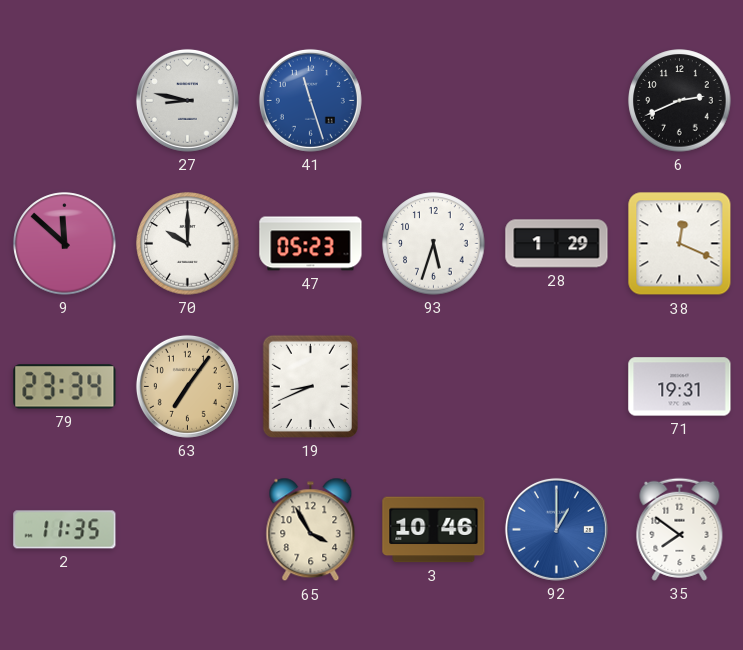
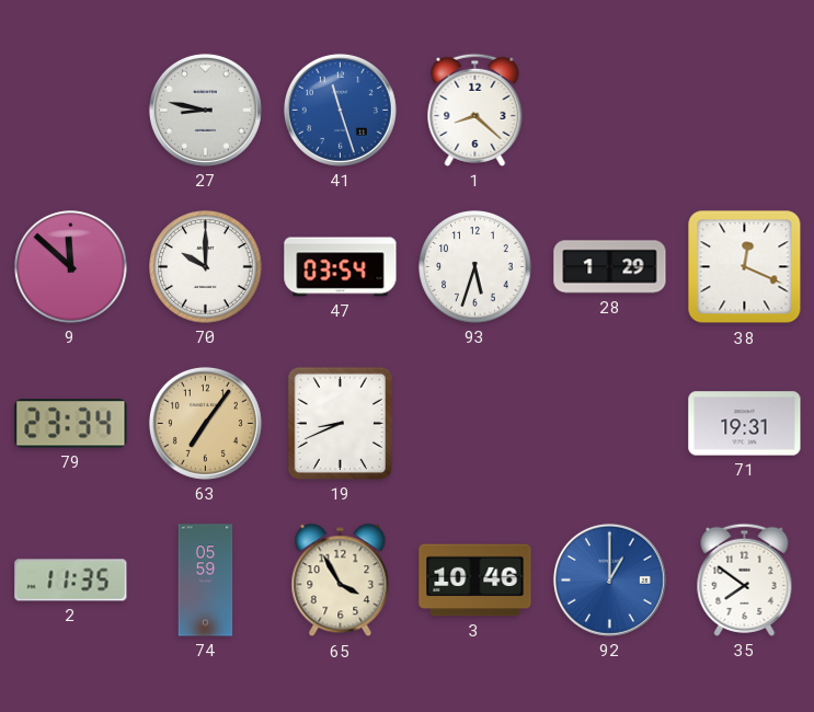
1: none -> 8:22
6: 2:41 -> none
47: 05:23 -> 03:54
74: none -> 05:59
